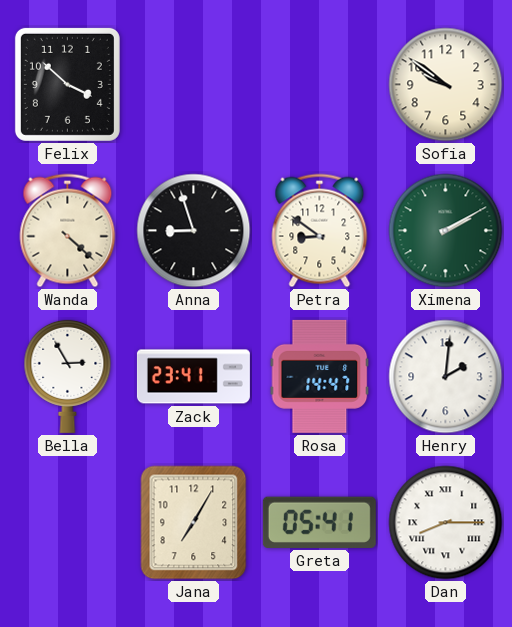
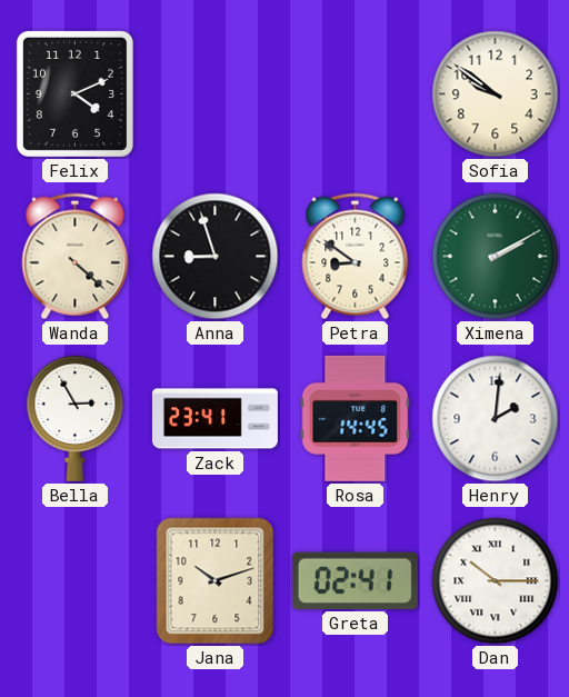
Felix: 3:52 -> 4:11
Rosa: 14:47 -> 14:45
Jana: 7:05 -> 10:12
Greta: 05:41 -> 02:41
Dan: 8:15 -> 10:15
